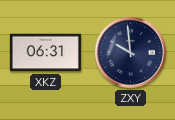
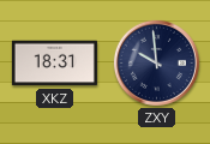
XKZ: 06:31 -> 18:31
